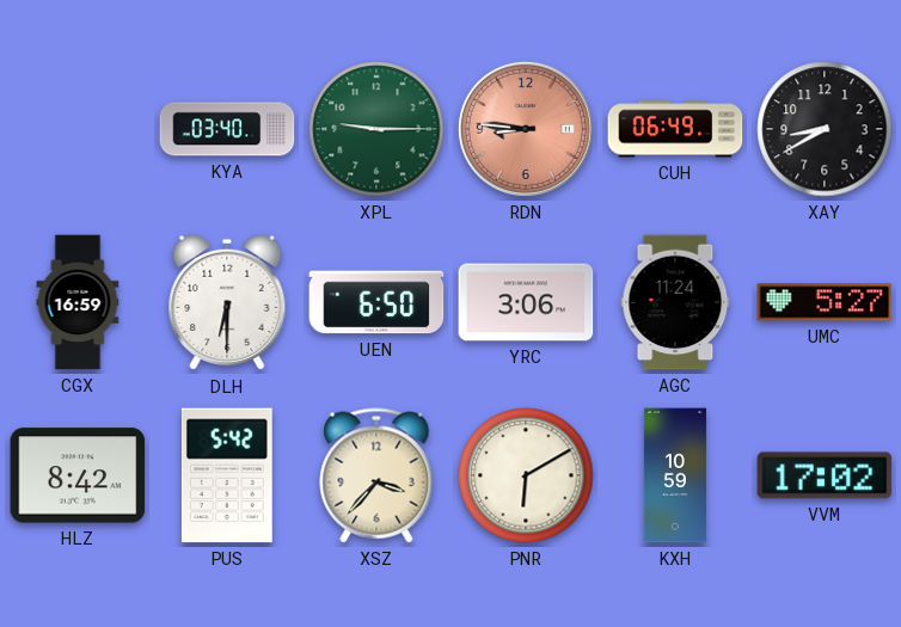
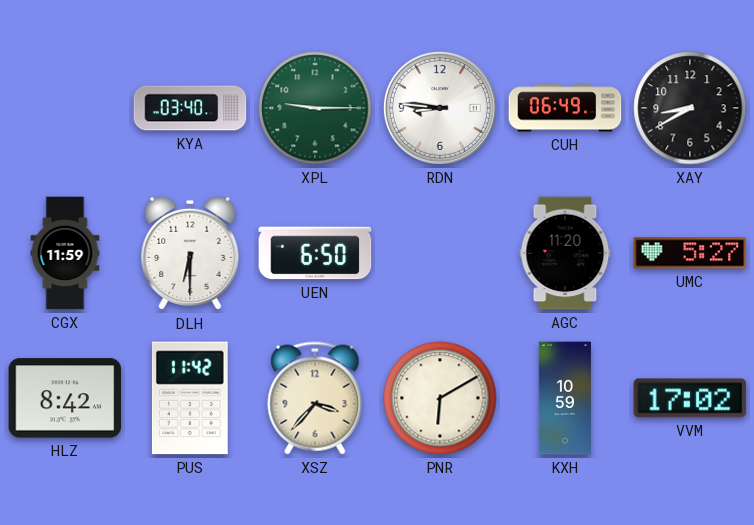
RDN dial: salmon -> white
CGX: 16:59 -> 11:59
YRC: 3:06 -> none
AGC: 11:24 -> 11:20
PUS: 5:42 -> 11:42
